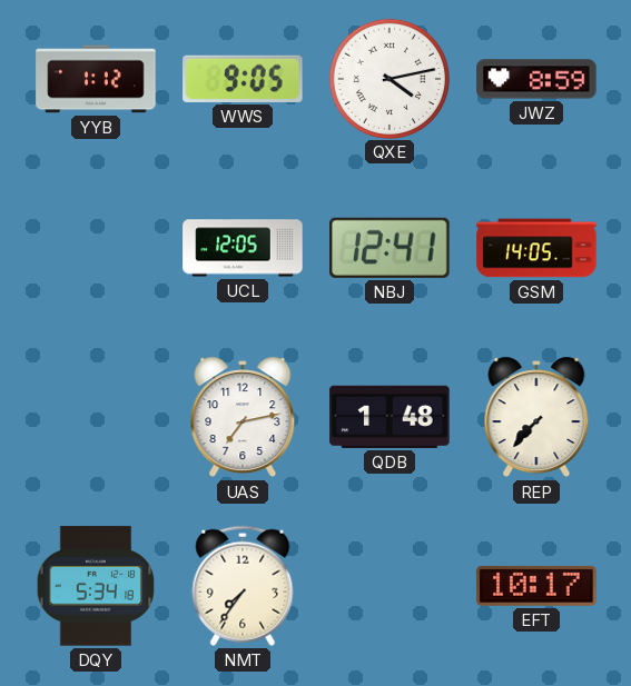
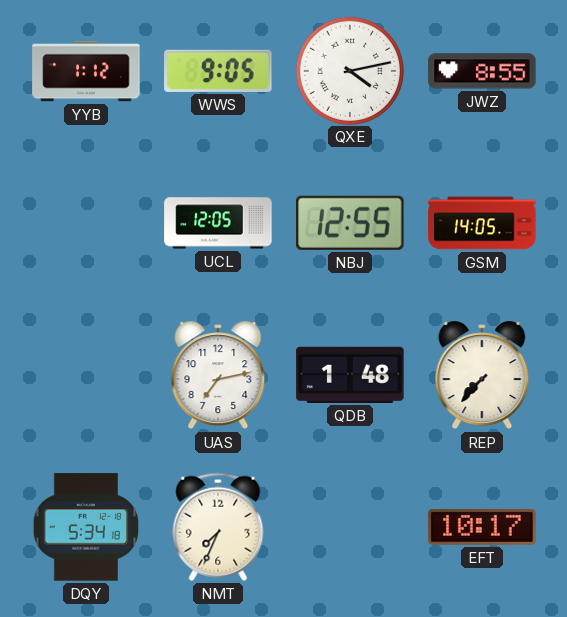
JWZ: 8:59 -> 8:55
NBJ: 12:41 -> 12:55
NMT: 7:36 -> 7:34
